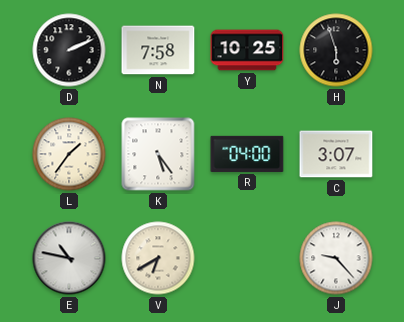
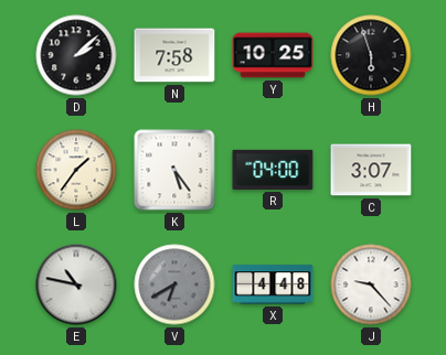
D: 2:11 -> 2:08
V dial: cream -> grey
X: none -> 4:48
